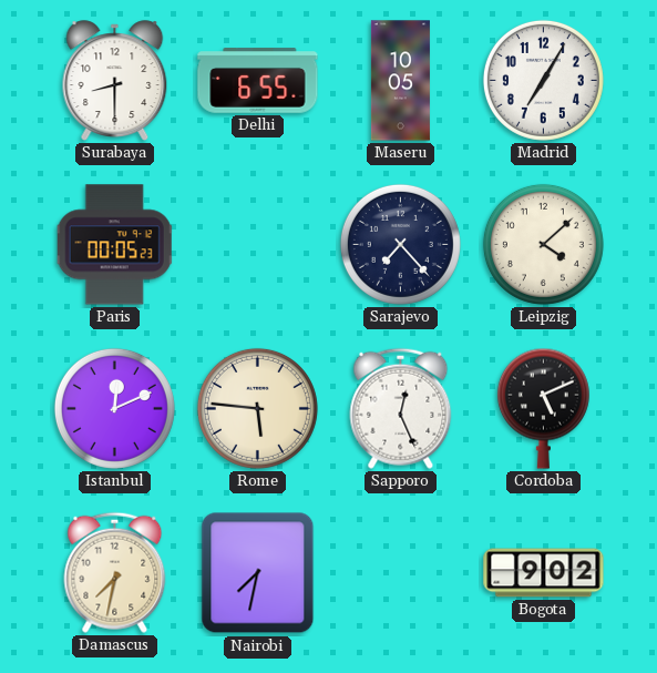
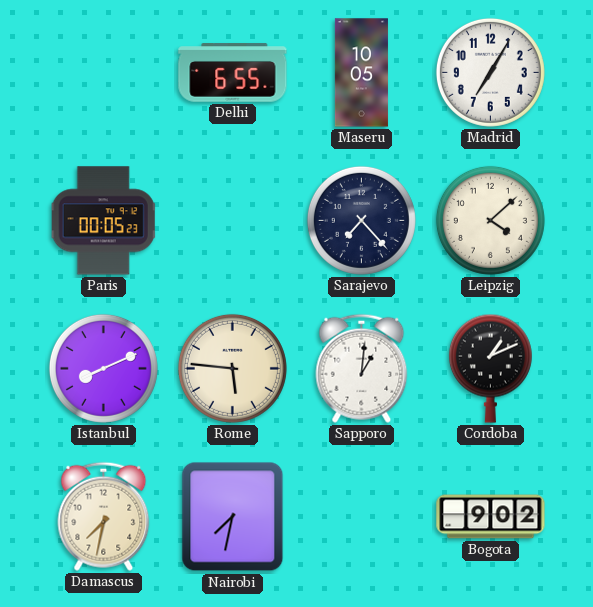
Surabaya: 8:30 -> none
Istanbul: 12:11 -> 8:11
Sapporo: 12:26 -> 1:01
Cordoba: 5:11 -> 1:11
